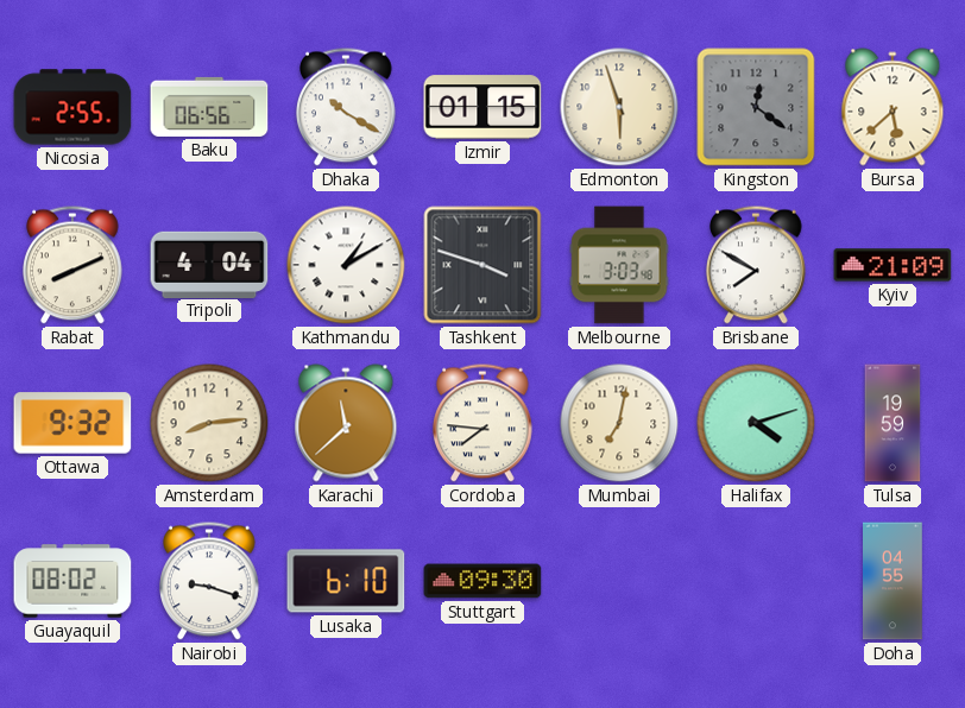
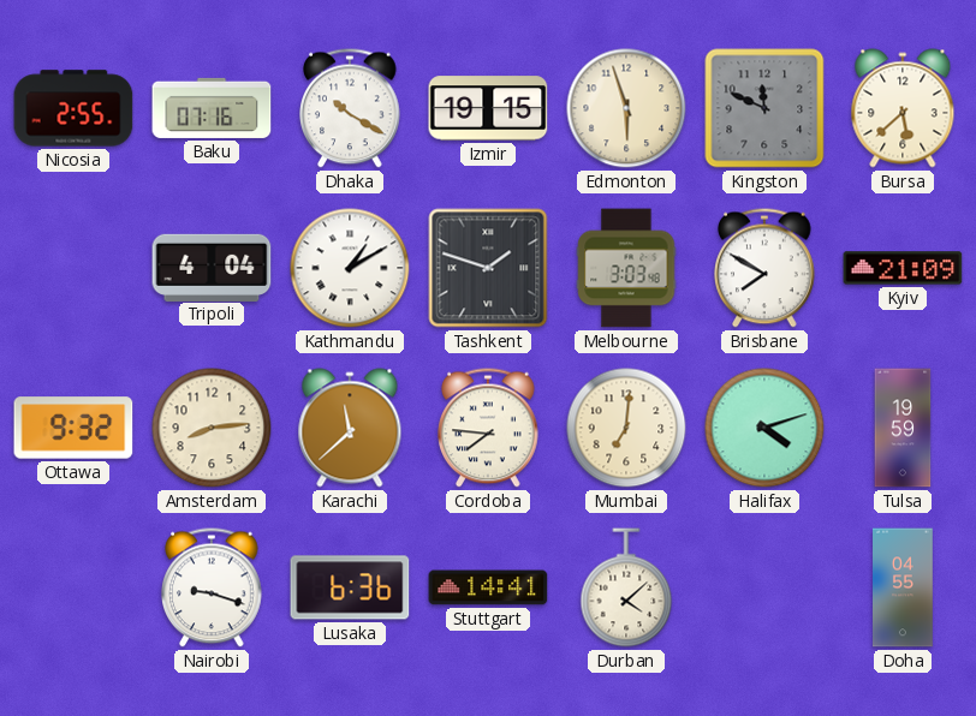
Baku: 06:56 -> 07:16
Izmir: 01:15 -> 19:15
Kingston: 12:21 -> 11:49
Rabat: 8:11 -> none
Tashkent: 3:48 -> 1:48
Mumbai: 7:02 -> 7:01
Guayaquil: 08:02 -> none
Lusaka: 6:10 -> 6:36
Stuttgart: 09:30 -> 14:41
Durban: none -> 4:08
